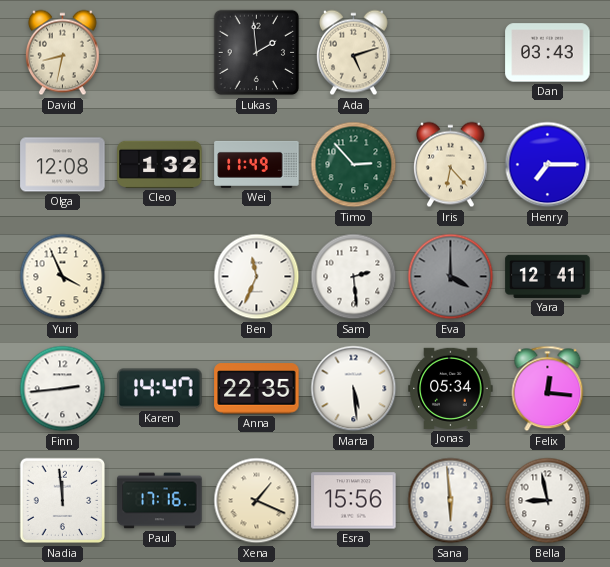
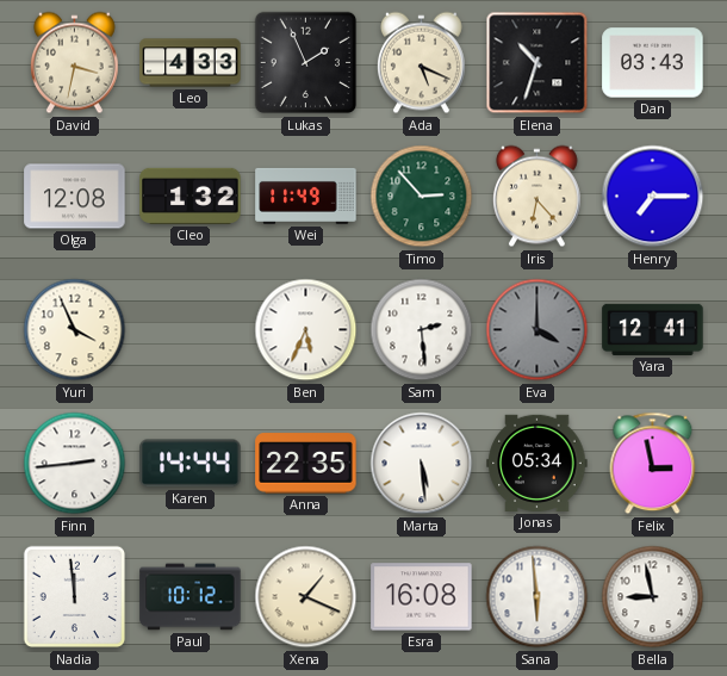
David: 8:32 -> 3:32
Leo: none -> 4:33
Lukas: 1:59 -> 1:56
Ada: 5:12 -> 5:19
Elena: none -> 10:33
Ben: 11:34 -> 5:34
Karen: 14:47 -> 14:44
Felix: 12:16 -> 2:58
Paul: 17:16 -> 10:12
Esra: 15:56 -> 16:08
